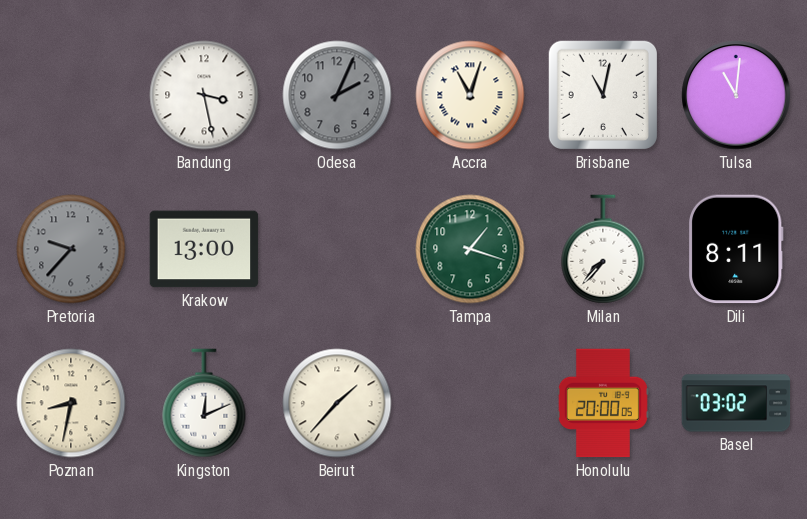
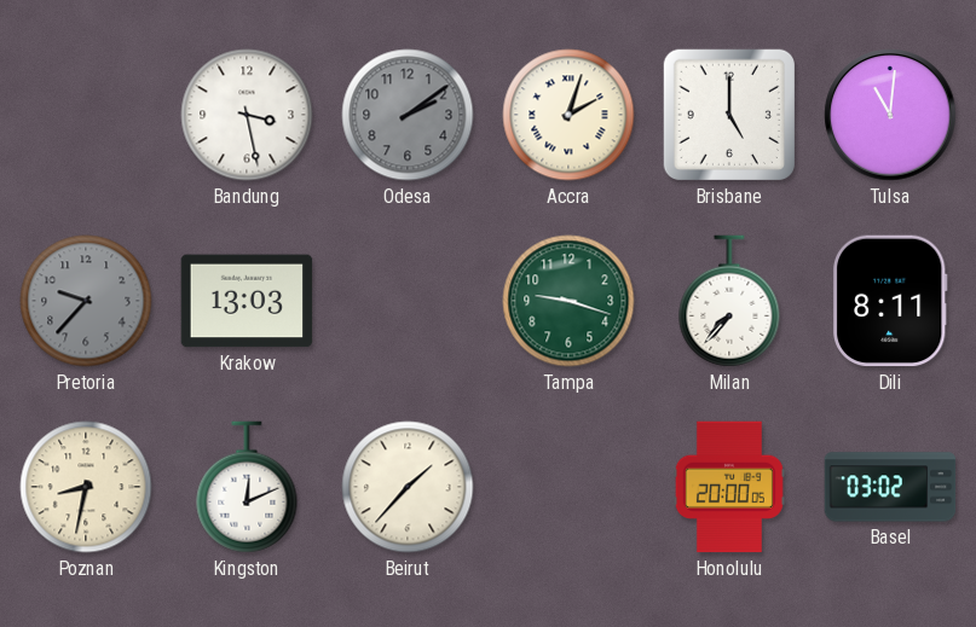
Odesa: 2:04 -> 2:09
Accra: 11:03 -> 2:03
Brisbane: 11:02 -> 5:00
Krakow: 13:00 -> 13:03
Tampa: 1:18 -> 9:18
